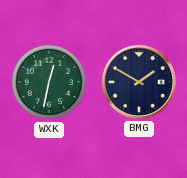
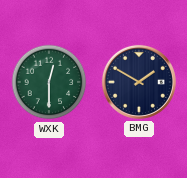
WXK: 12:32 -> 12:30
